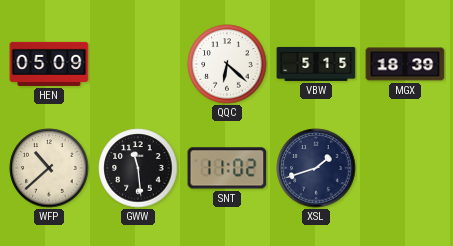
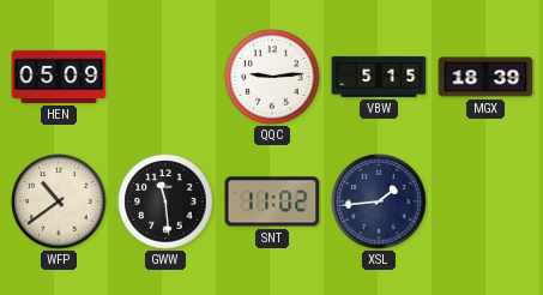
QQC: 6:22 -> 9:14
WFP: 10:38 -> 10:39
XSL: 1:42 -> 1:44
